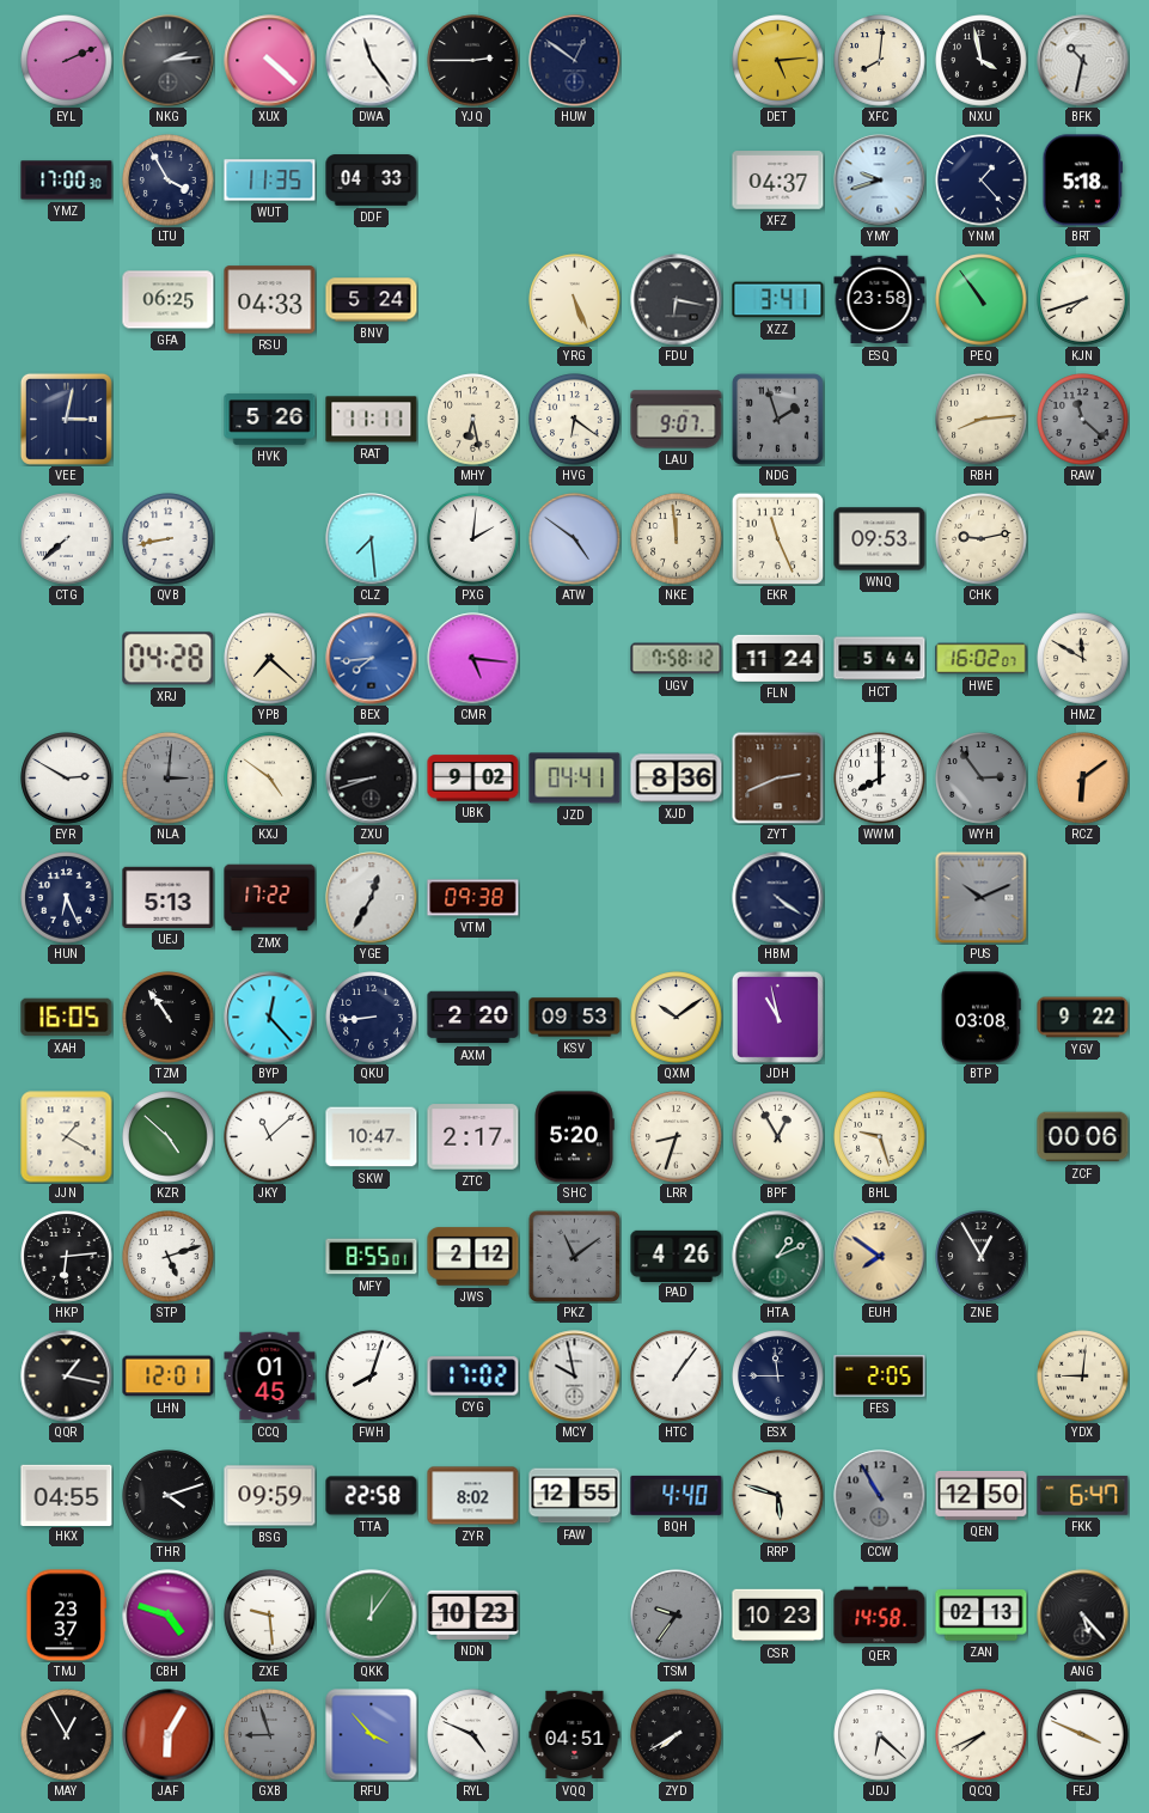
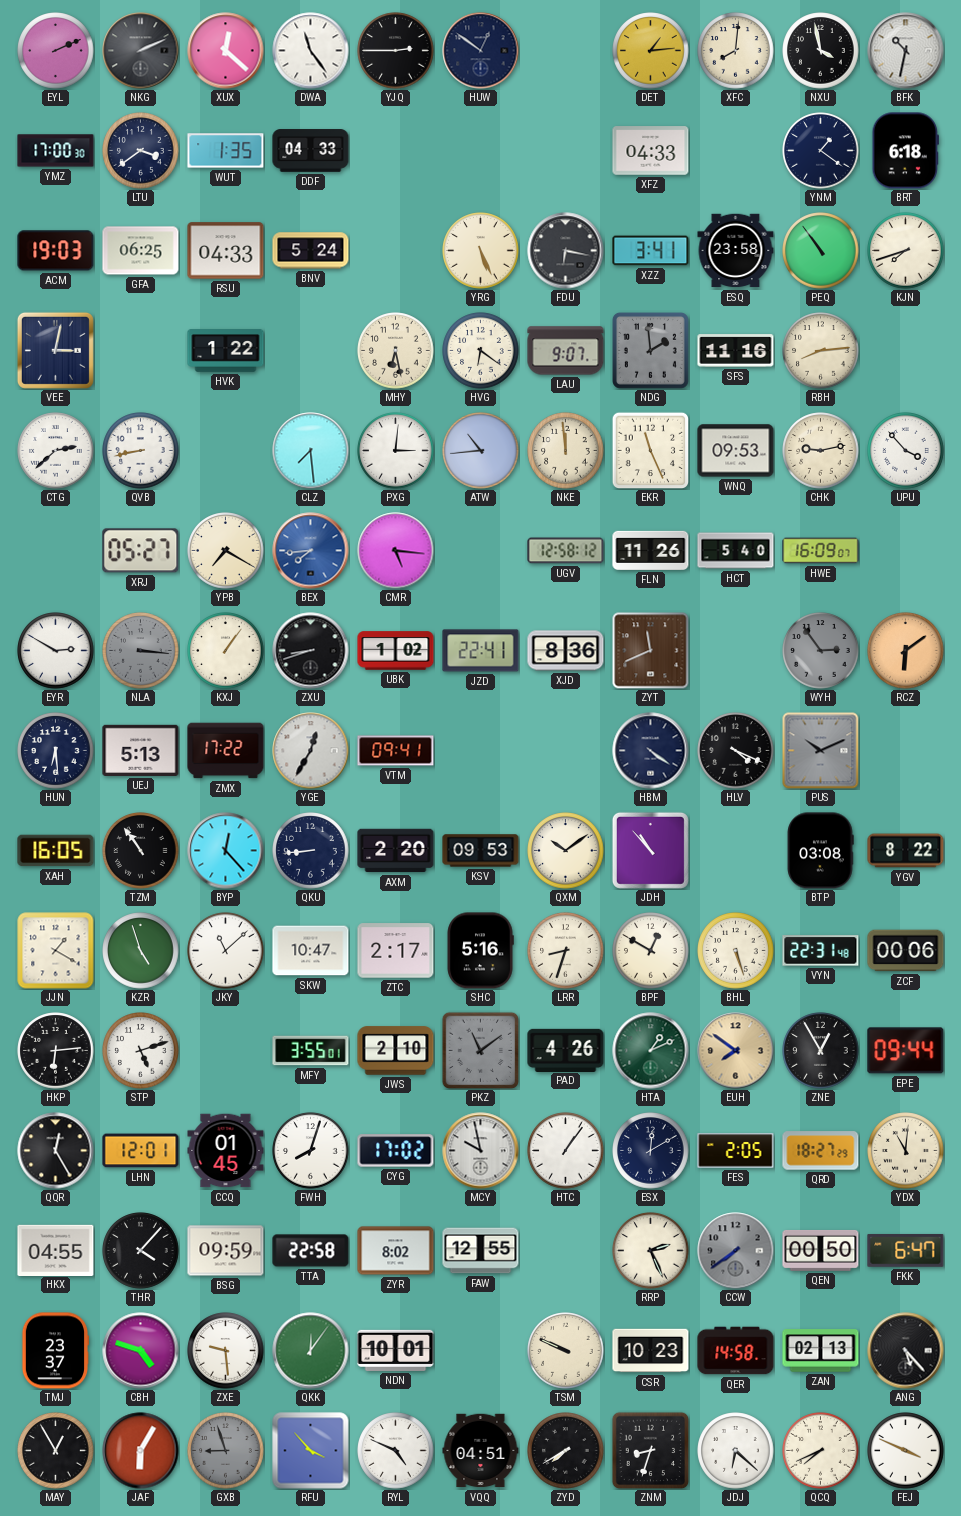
NKG: 2:14 -> 2:11
XUX: 4:22 -> 12:22
DET: 5:14 -> 1:14
LTU: 3:55 -> 3:39
WUT: 11:35 -> 1:35
XFZ: 04:37 -> 04:33
YMY: 9:42 -> none
YNM: 1:23 -> 1:21
BRT: 5:18 -> 6:18
ACM: none -> 19:03
HVK: 5:26 -> 1:22
RAT: 11:11 -> none
NDG: 1:57 -> 1:59
SFS: none -> 11:16
RAW: 11:22 -> none
CTG: 7:38 -> 2:38
PXG: 2:01 -> 3:01
ATW: 4:51 -> 10:44
UPU: none -> 3:53
XRJ: 04:28 -> 05:27
YPB: 7:22 -> 7:20
UGV: 7:58 -> 12:58
FLN: 11:24 -> 11:26
HCT: 5:44 -> 5:40
HWE: 16:02 -> 16:09
HMZ: 11:50 -> none
NLA: 3:01 -> 3:16
KXJ: 4:51 -> 1:06
UBK: 9:02 -> 1:02
JZD: 04:41 -> 22:41
ZYT: 2:41 -> 11:41
WWM: 8:00 -> none
HUN: 6:26 -> 6:29
VTM: 09:38 -> 09:41
HLV: none -> 4:19
JDH: 10:58 -> 10:53
YGV: 9:22 -> 8:22
KZR: 4:52 -> 4:57
SHC: 5:20 -> 5:16
BPF: 12:55 -> 12:50
BHL: 9:27 -> 5:27
VYN: none -> 22:31
MFY: 8:55 -> 3:55
JWS: 2:12 -> 2:10
EPE: none -> 09:44
QQR: 1:17 -> 12:25
ESX: 11:45 -> 12:10
QRD: none -> 18:27
YDX: 9:01 -> 11:01
THR: 4:12 -> 4:07
BQH: 4:40 -> none
RRP: 5:48 -> 2:26
CCW: 10:55 -> 7:39
QEN: 12:50 -> 00:50
NDN: 10:23 -> 10:01
TSM: 9:36 -> 9:49
TSM dial: grey -> cream
ZNM: none -> 8:33
